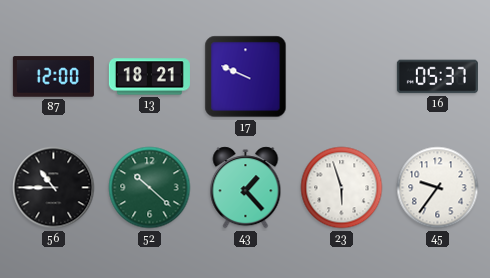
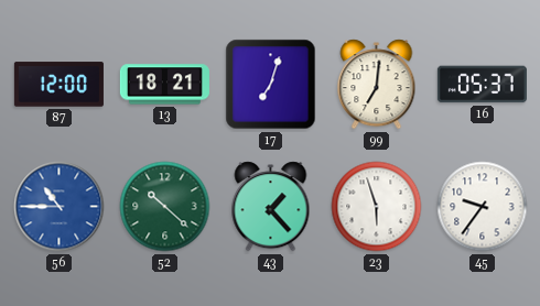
17: 9:49 -> 7:03
99: none -> 7:01
56 dial: black -> blue
